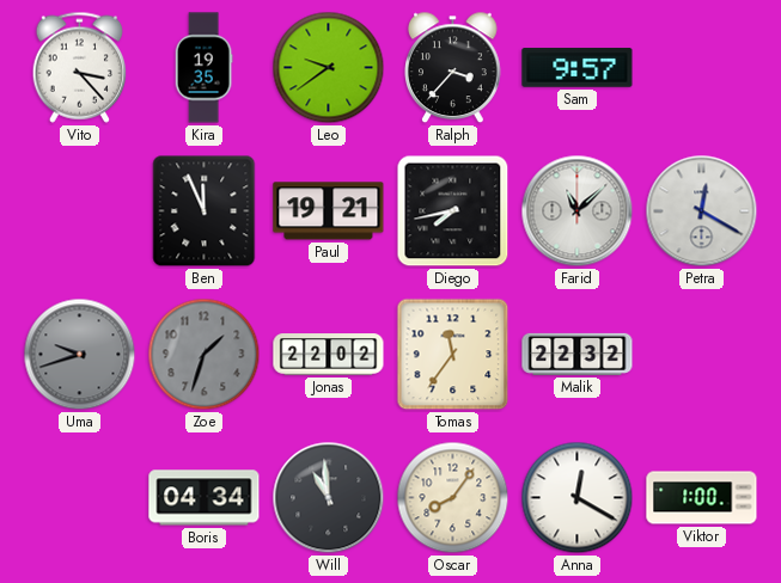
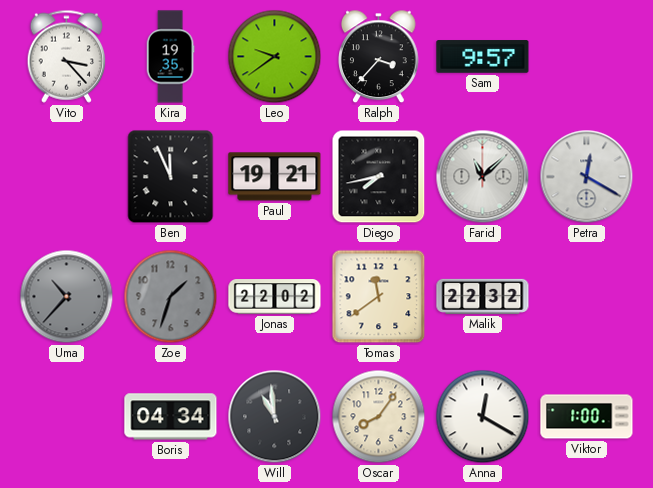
Uma: 9:42 -> 10:37
Tomas: 11:36 -> 11:39
